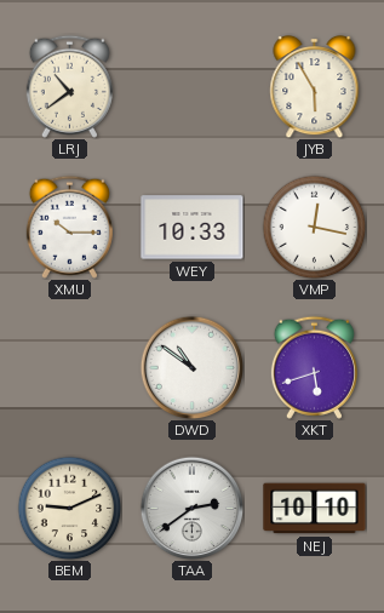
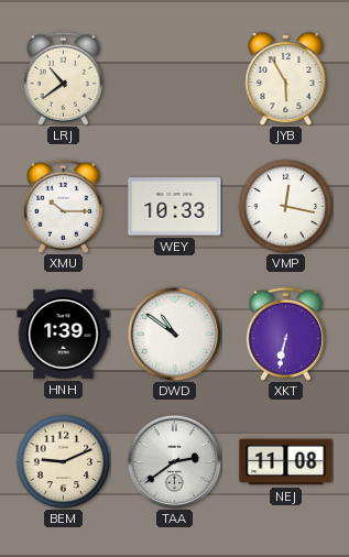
HNH: none -> 1:39
XKT: 5:42 -> 6:32
NEJ: 10:10 -> 11:08
